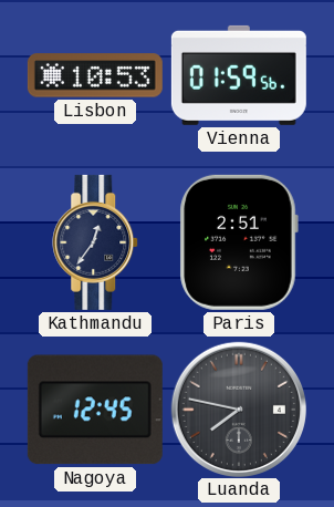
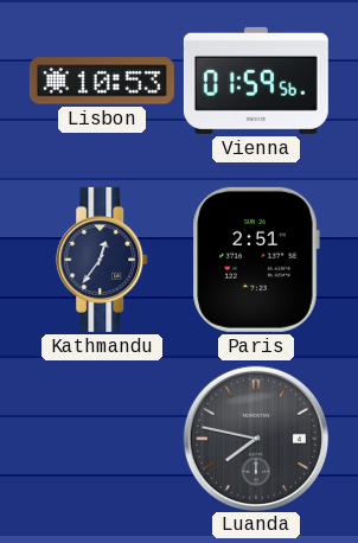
Nagoya: 12:45 -> none
